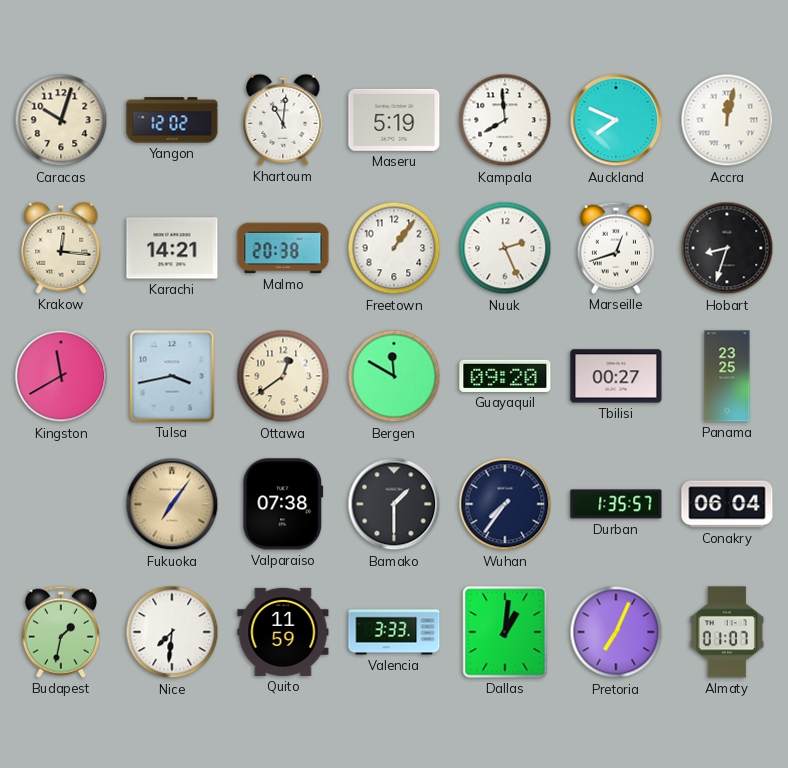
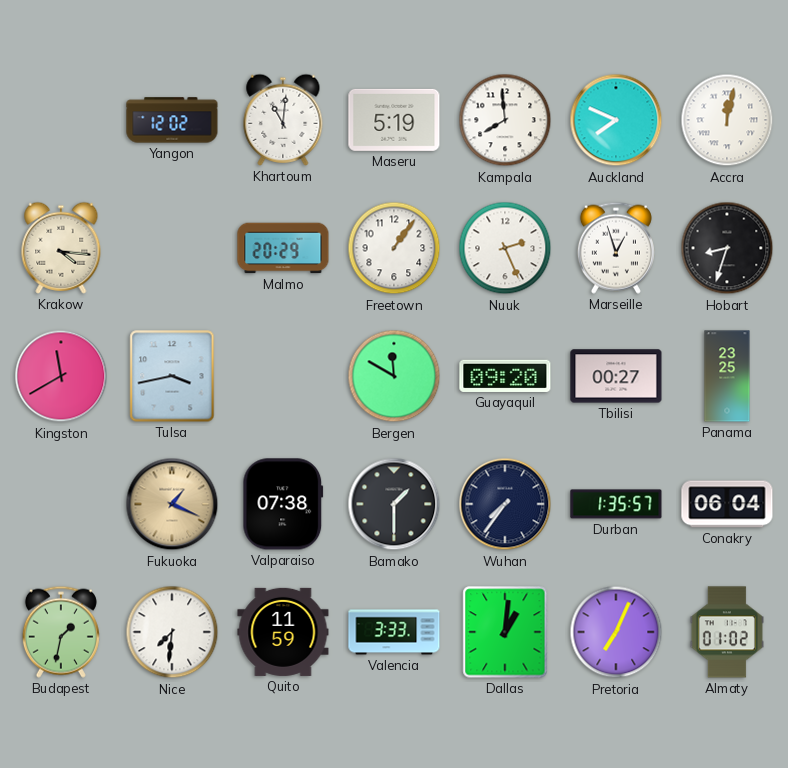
Caracas: 10:03 -> none
Krakow: 12:16 -> 4:16
Karachi: 14:21 -> none
Malmo: 20:38 -> 20:29
Marseille: 12:42 -> 12:57
Ottawa: 12:39 -> none
Fukuoka: 7:06 -> 1:19
Almaty: 01:07 -> 01:02
